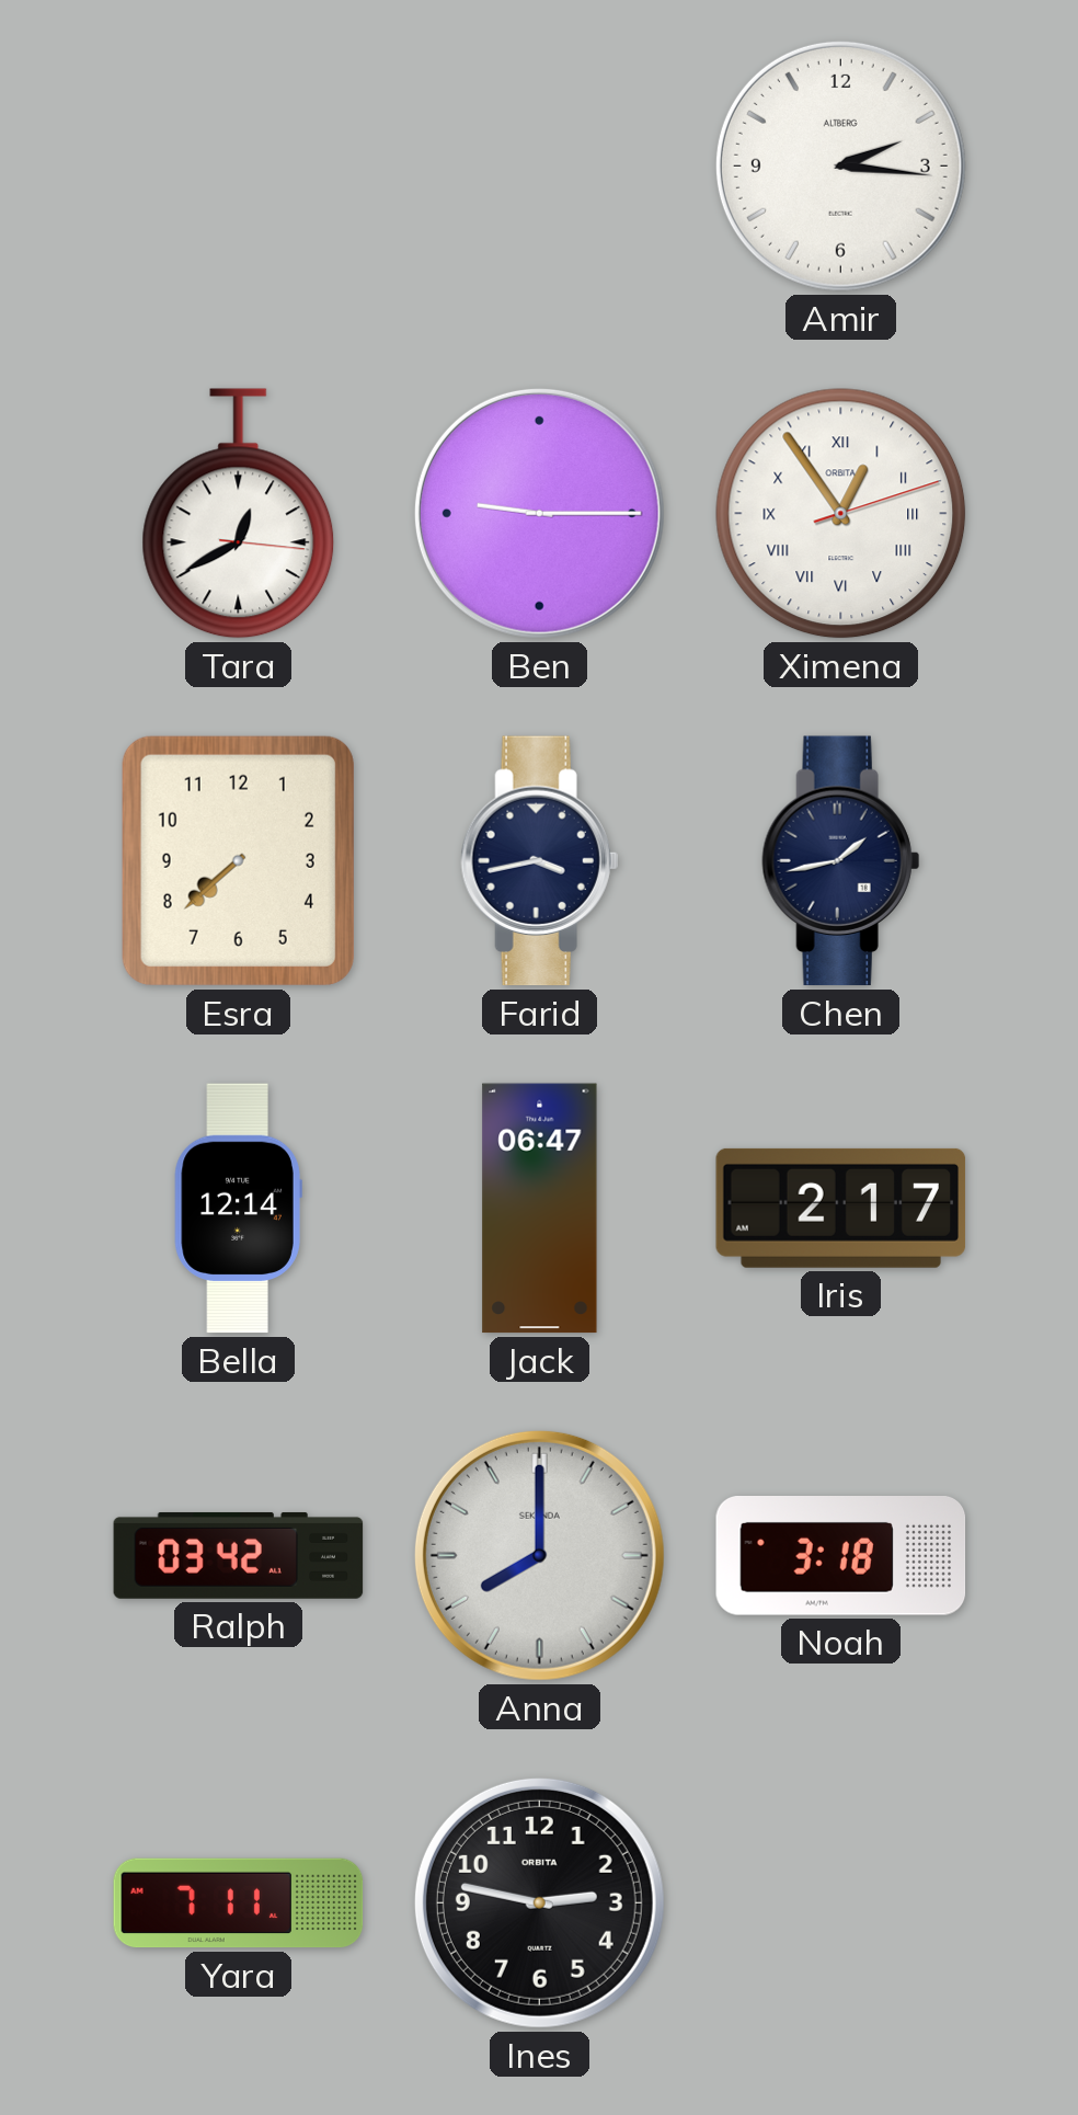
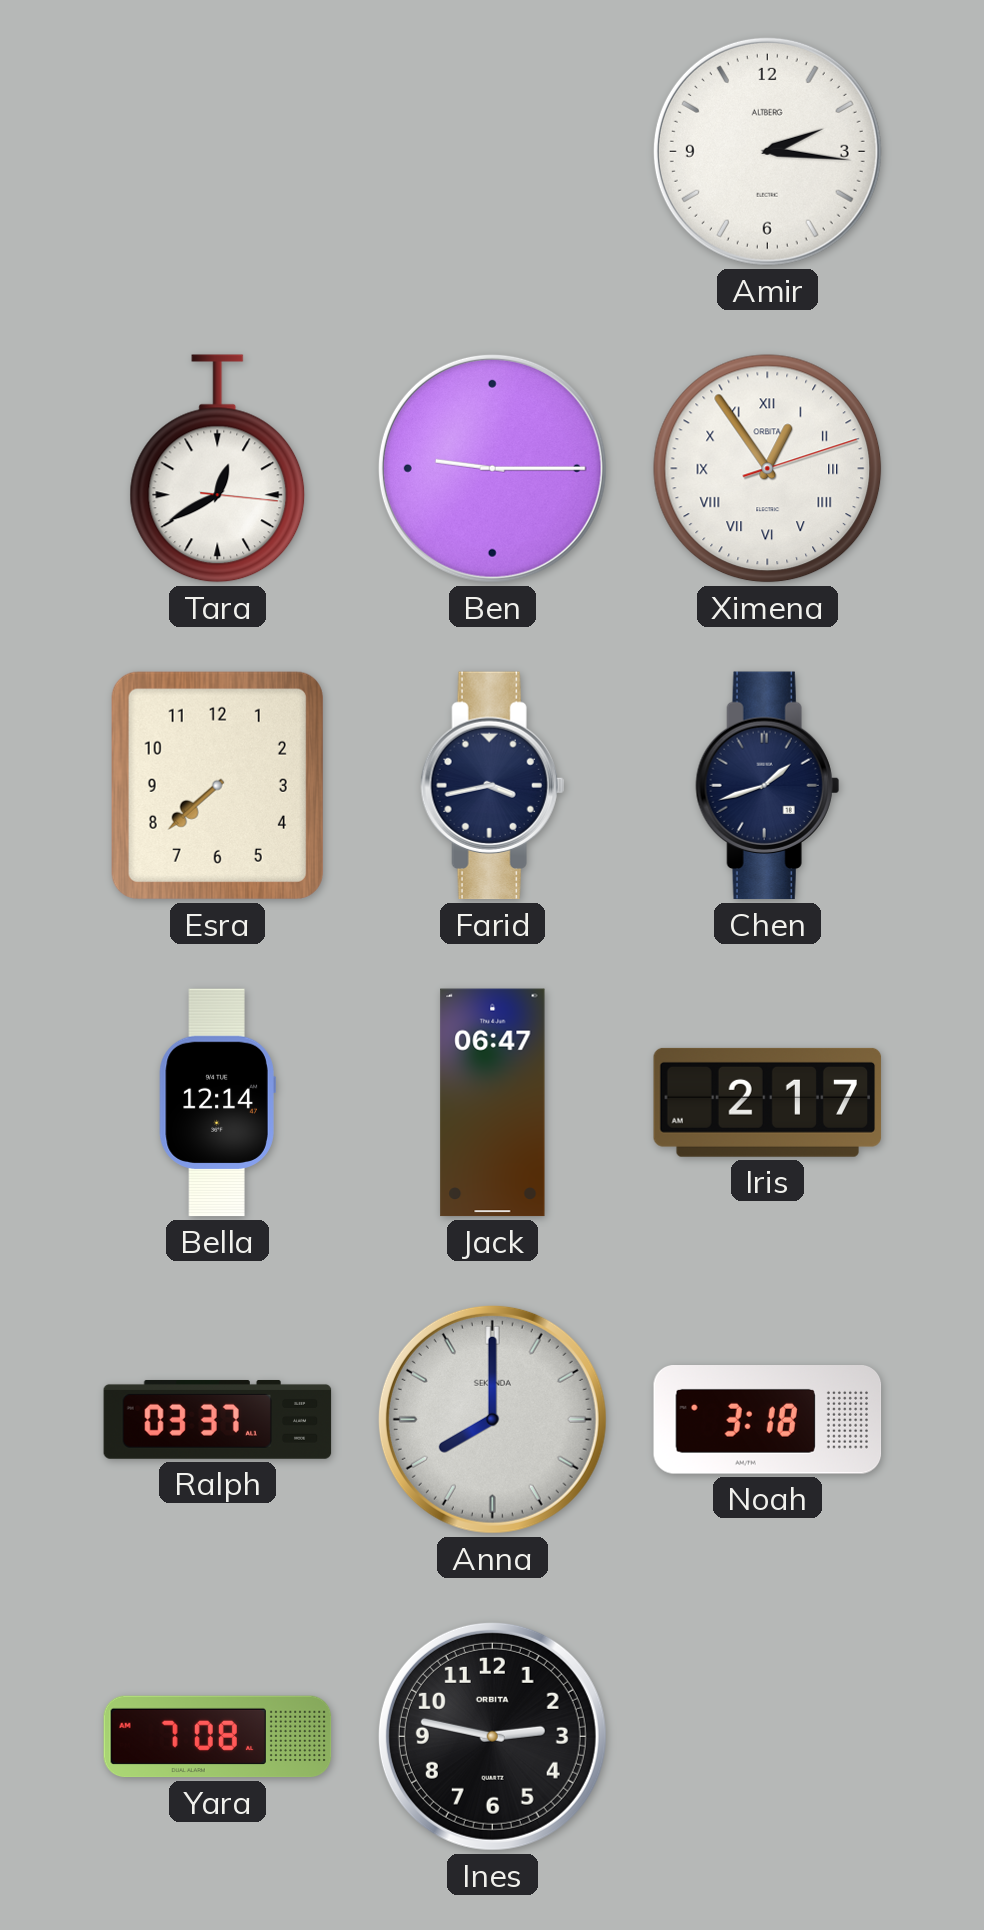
Chen: 1:43 -> 1:42
Ralph: 03:42 -> 03:37
Yara: 7:11 -> 7:08
